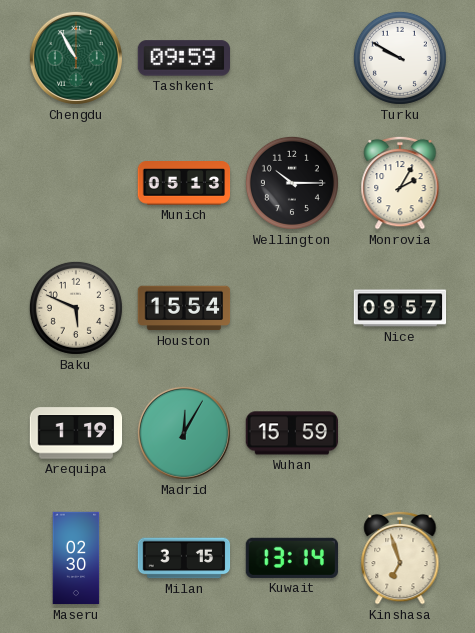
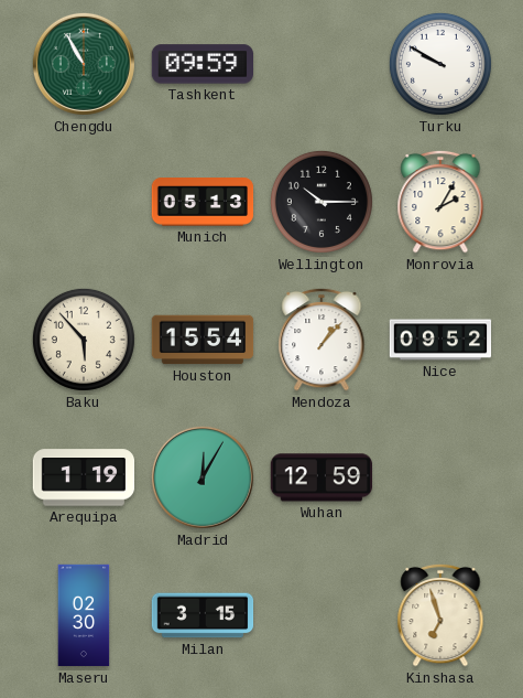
Baku: 5:49 -> 5:53
Mendoza: none -> 1:07
Nice: 09:57 -> 09:52
Wuhan: 15:59 -> 12:59
Kuwait: 13:14 -> none
